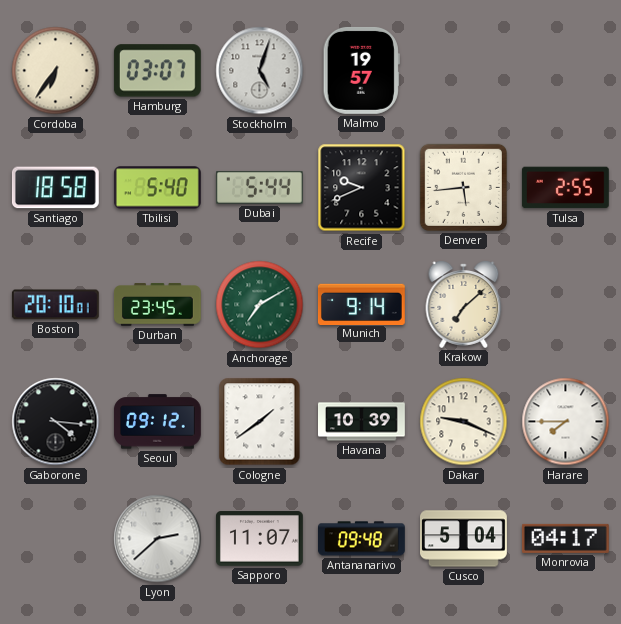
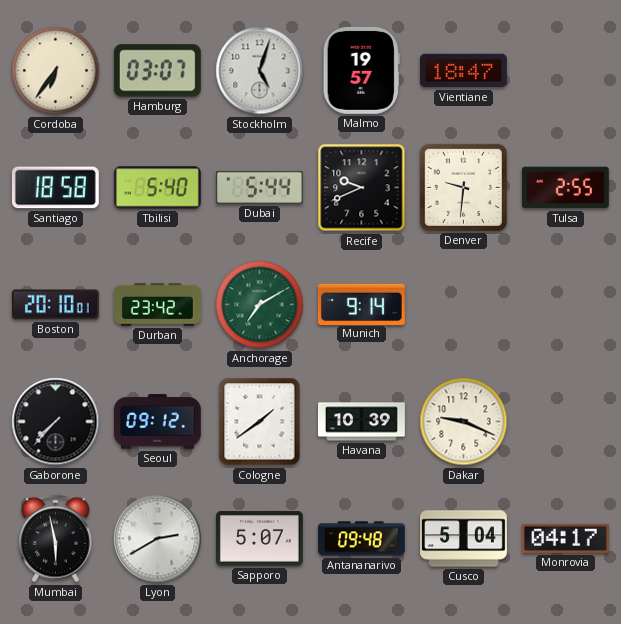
Vientiane: none -> 18:47
Denver: 5:44 -> 9:31
Durban: 23:45 -> 23:42
Krakow: 7:08 -> none
Gaborone: 4:16 -> 7:37
Harare: 7:45 -> none
Mumbai: none -> 5:58
Lyon: 2:38 -> 2:40
Sapporo: 11:07 -> 5:07
